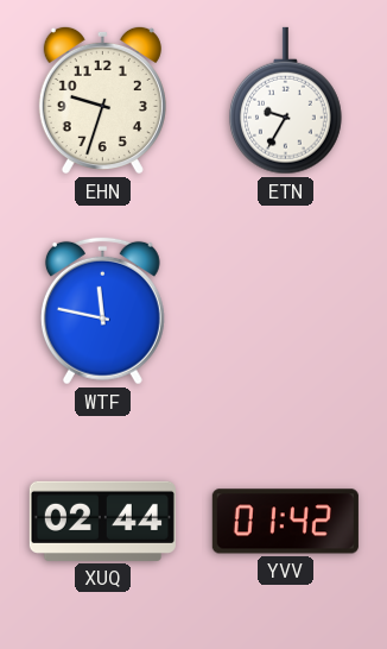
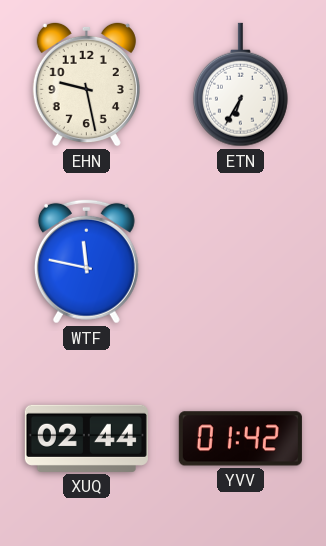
EHN: 9:33 -> 9:28
ETN: 9:35 -> 6:35
